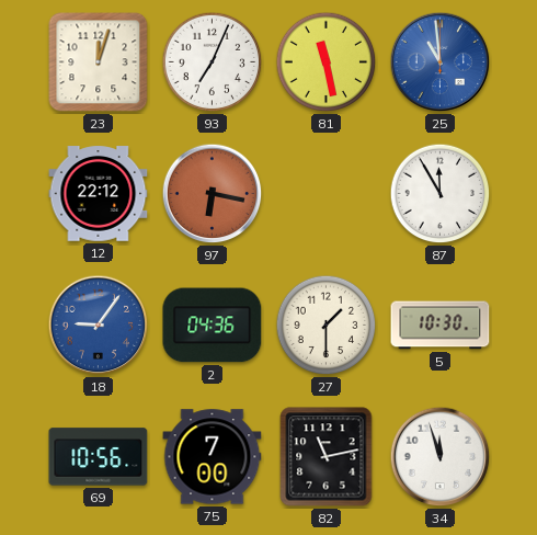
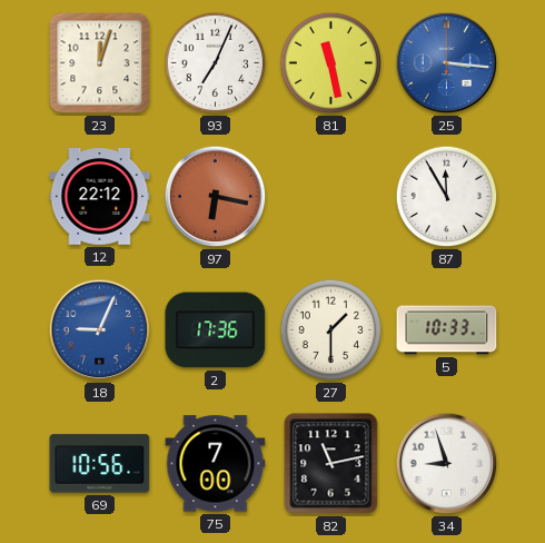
25: 10:59 -> 3:16
18: 9:06 -> 9:04
2: 04:36 -> 17:36
5: 10:30 -> 10:33
34: 11:57 -> 8:57
